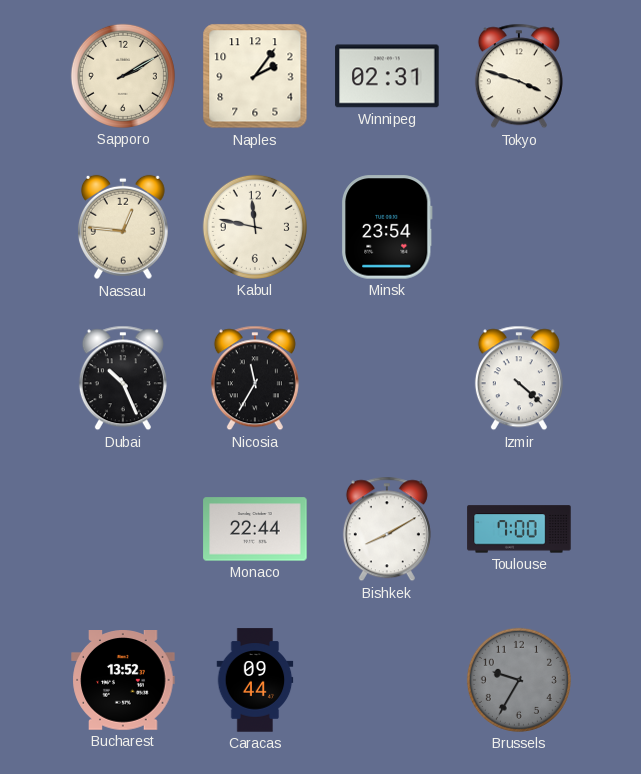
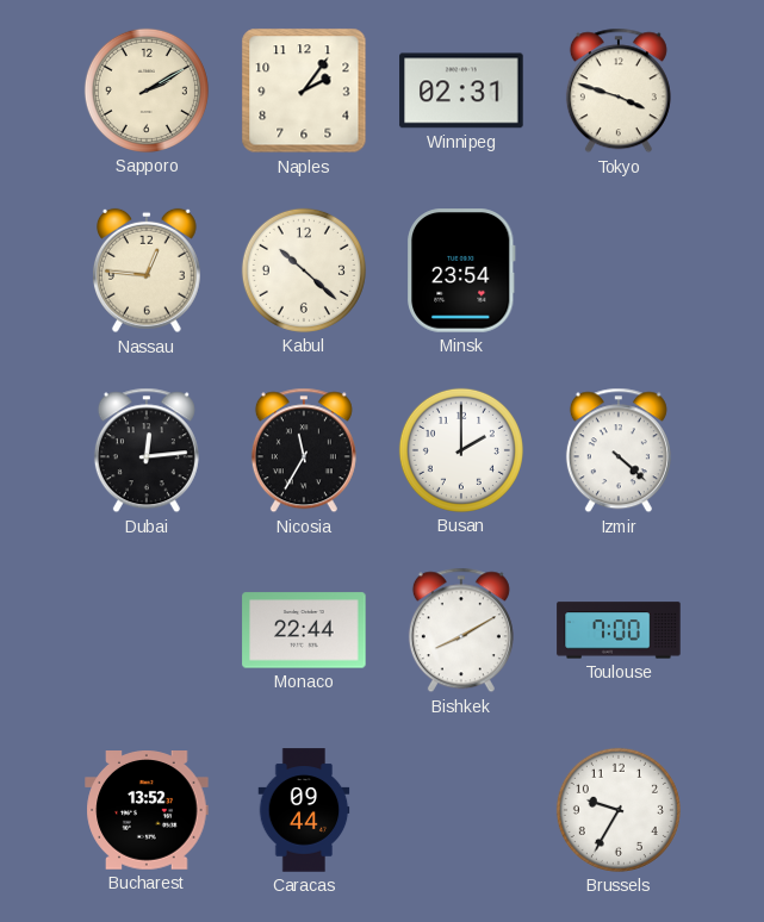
Kabul: 11:47 -> 10:22
Dubai: 10:26 -> 12:14
Busan: none -> 2:00
Brussels dial: grey -> white
